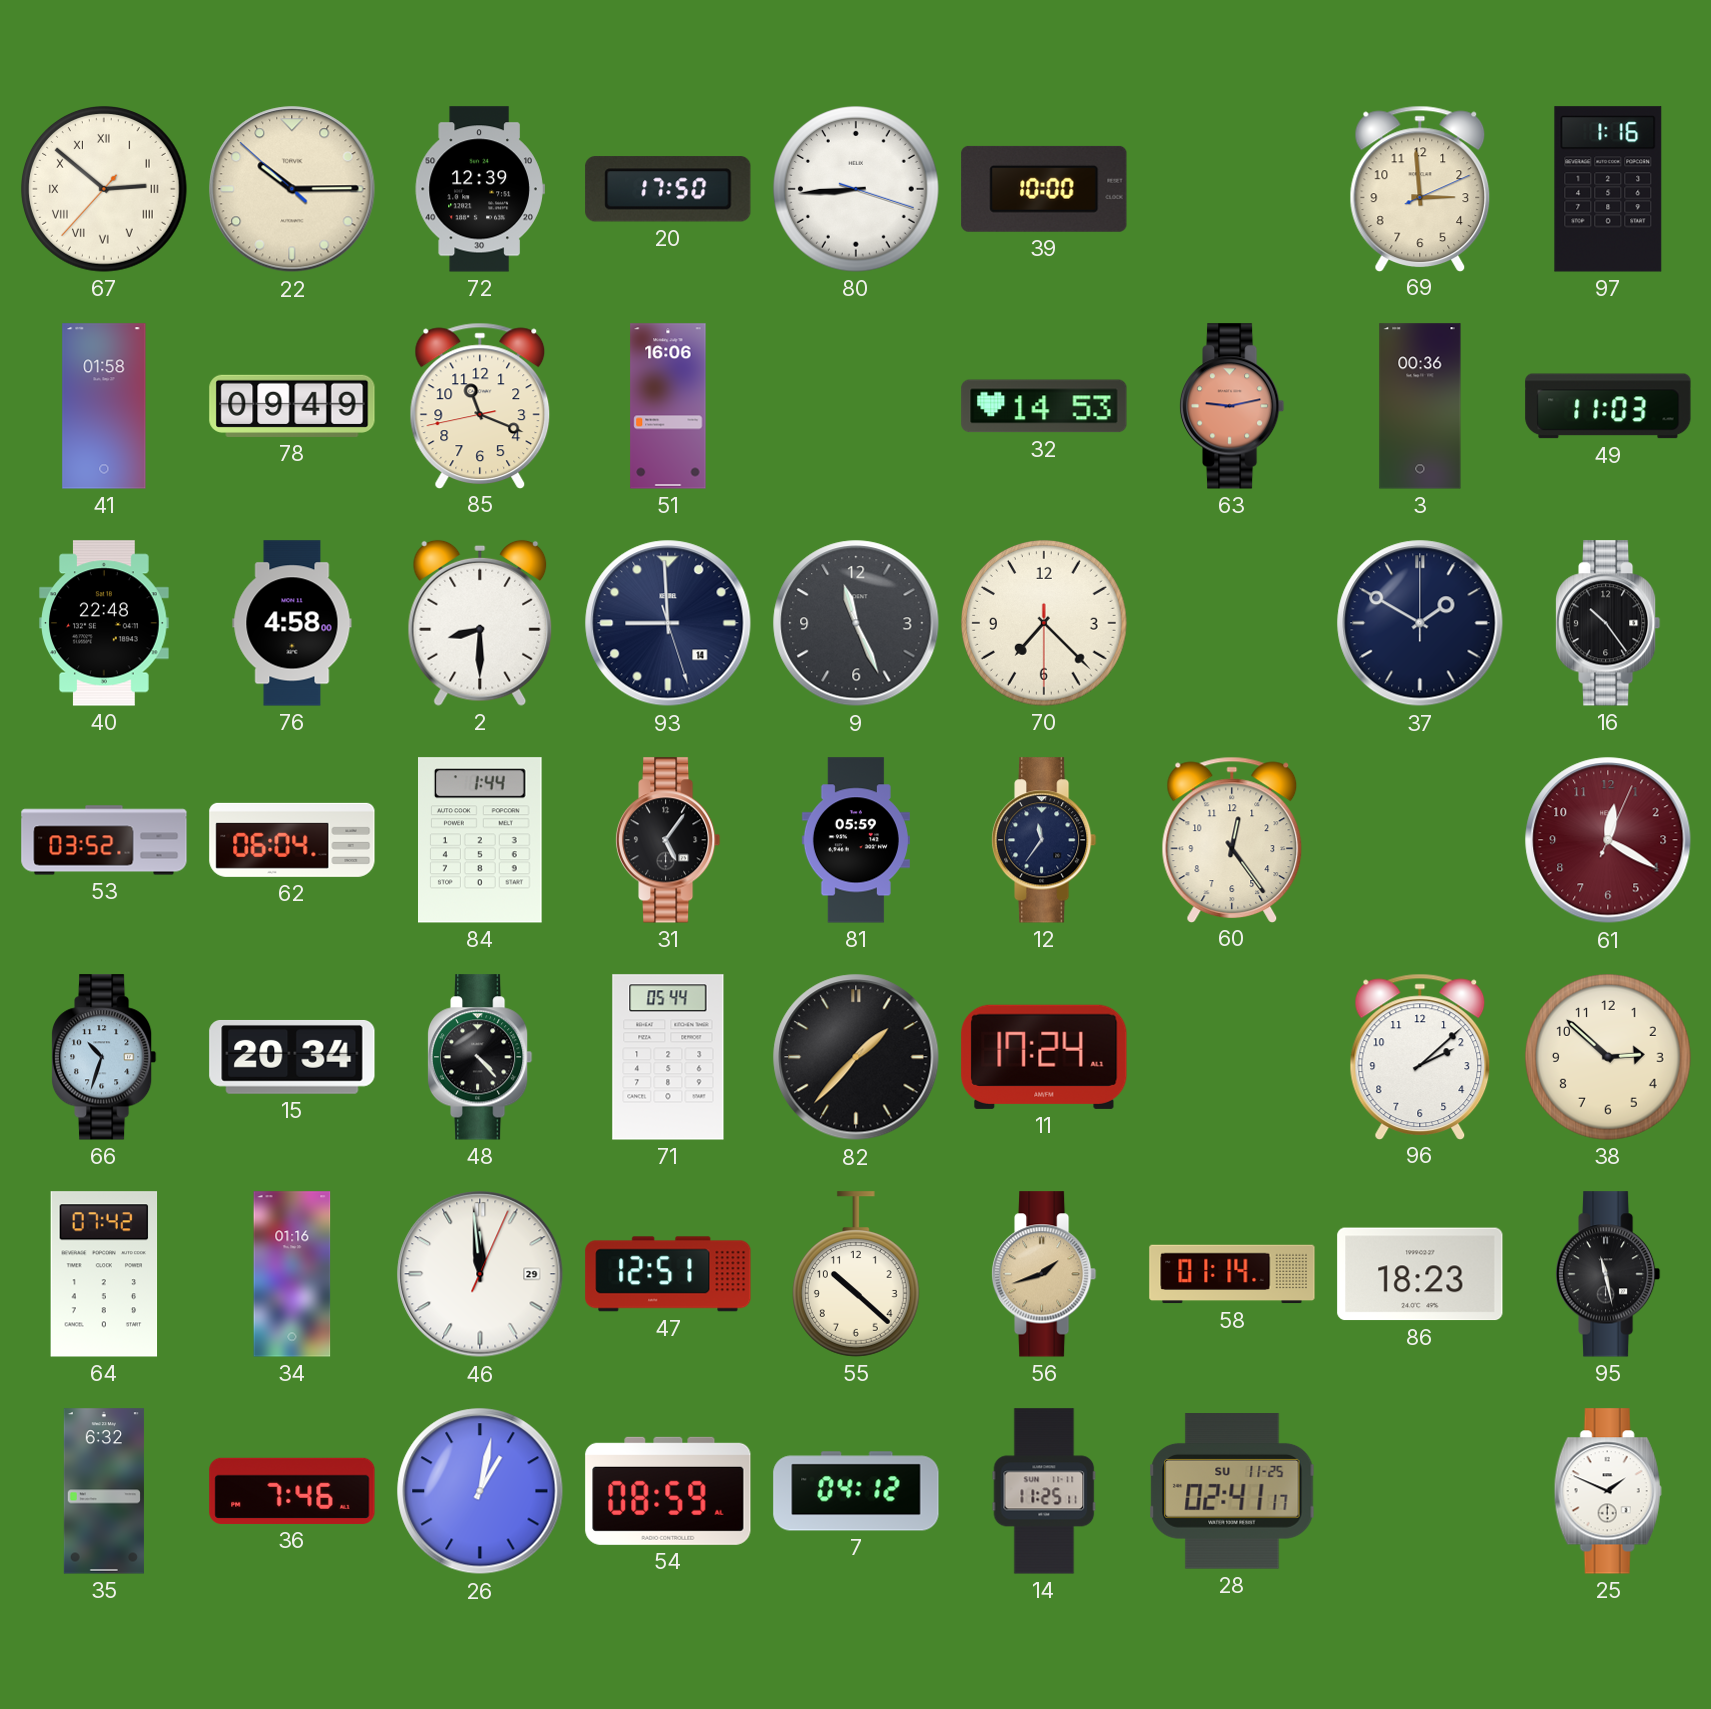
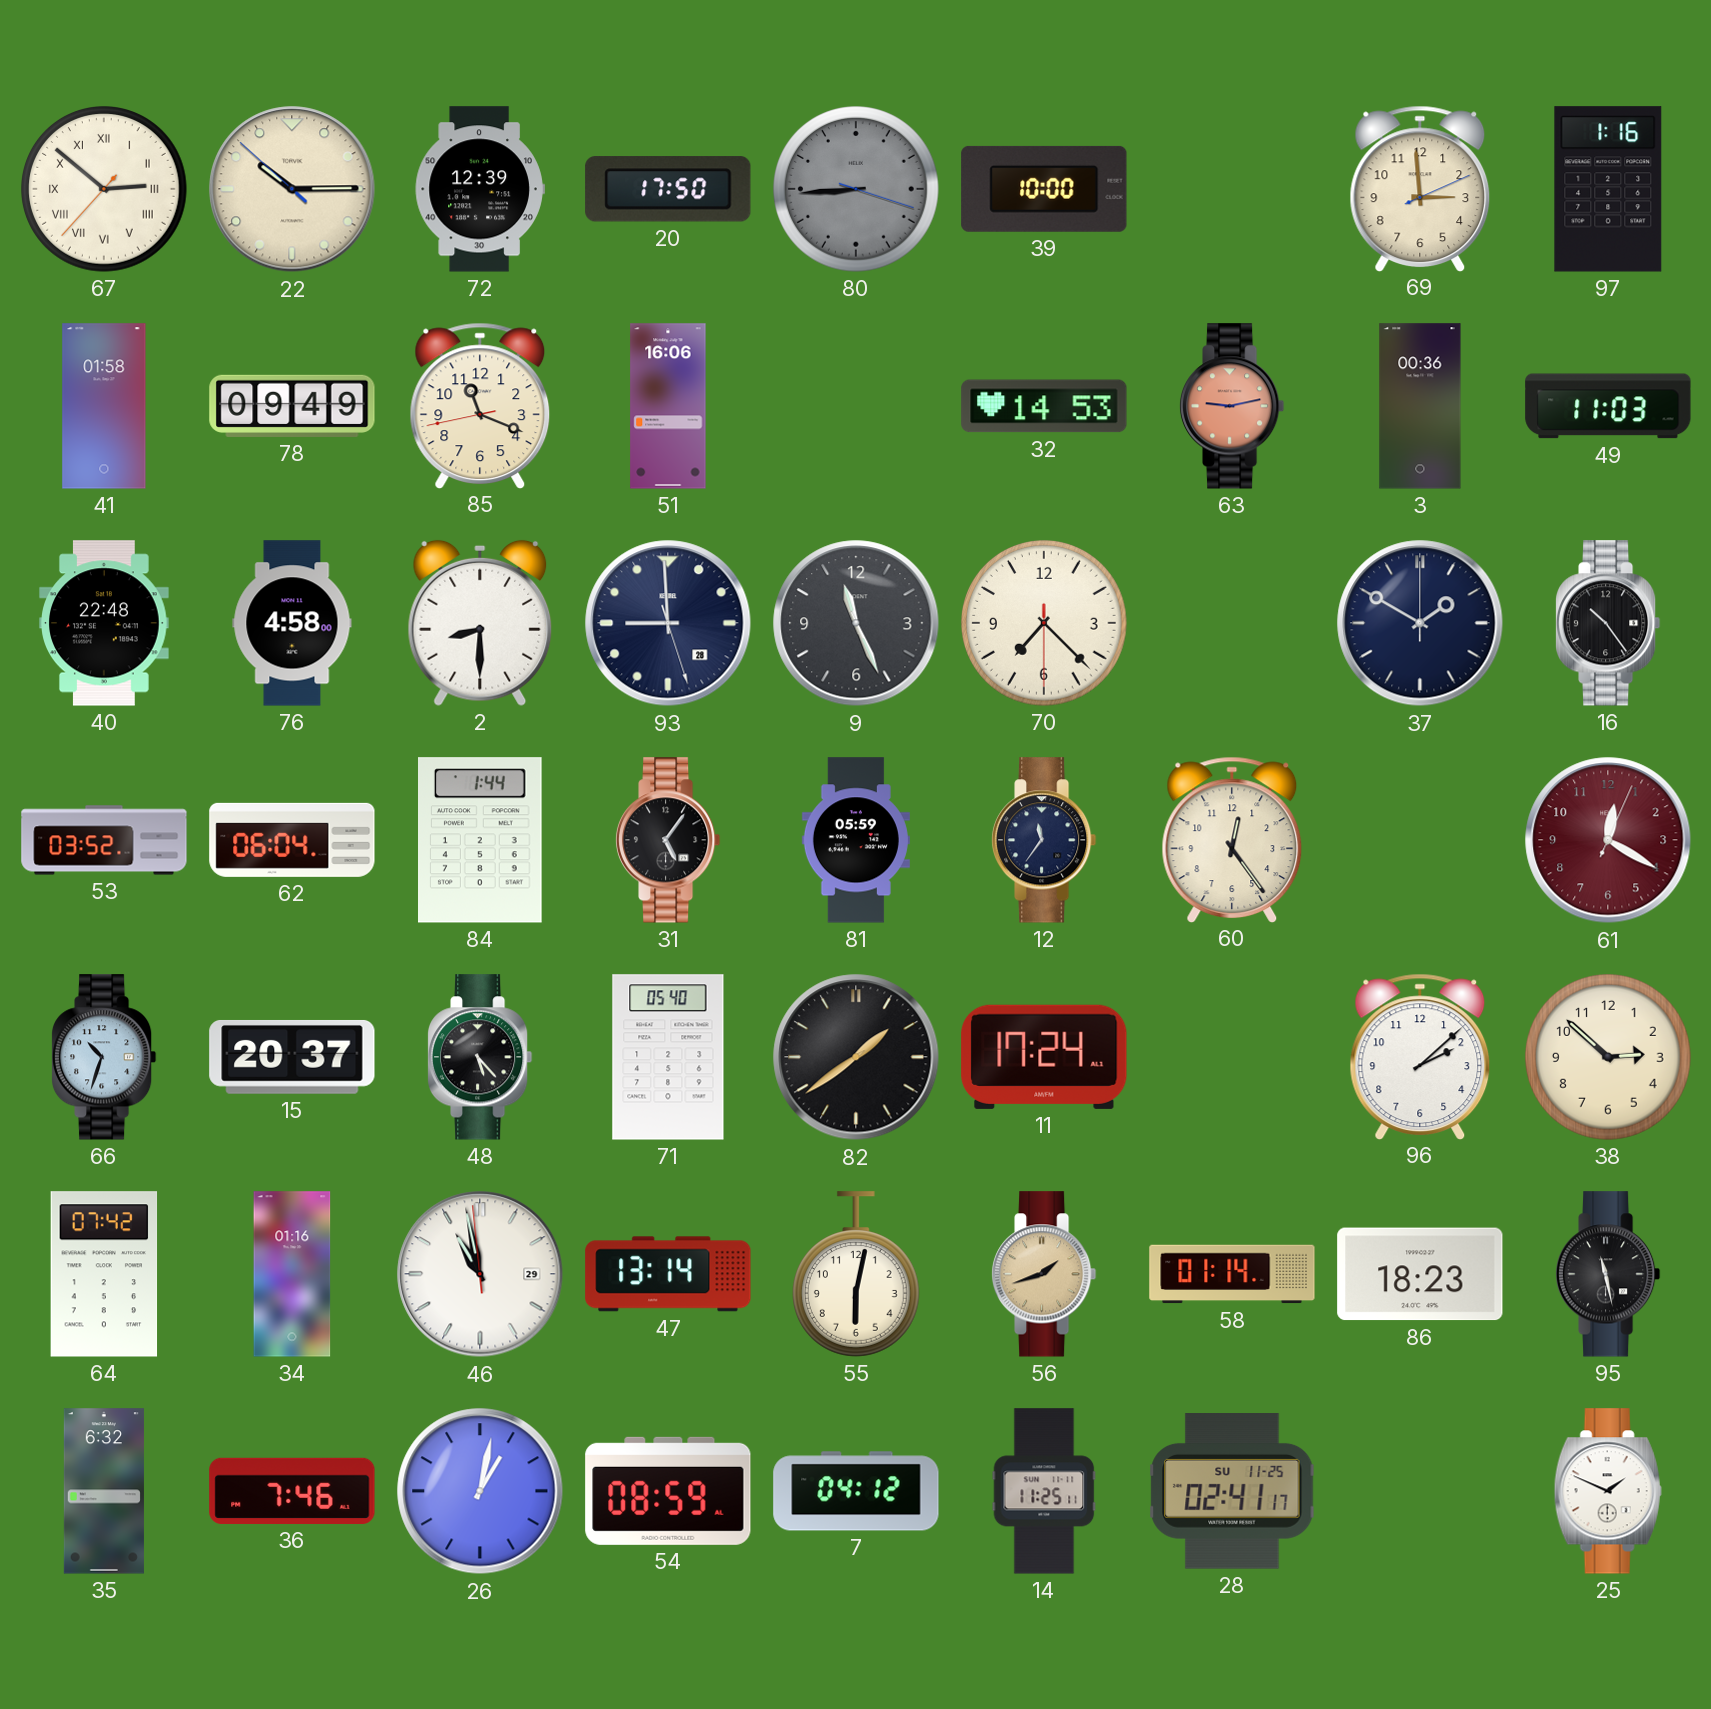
80 dial: white -> grey
93 date: 14 -> 28
15: 20:34 -> 20:37
48: 4:23 -> 5:23
71: 05:44 -> 05:40
82: 1:37 -> 1:39
46: 11:59 -> 10:57
47: 12:51 -> 13:14
55: 10:22 -> 6:02
